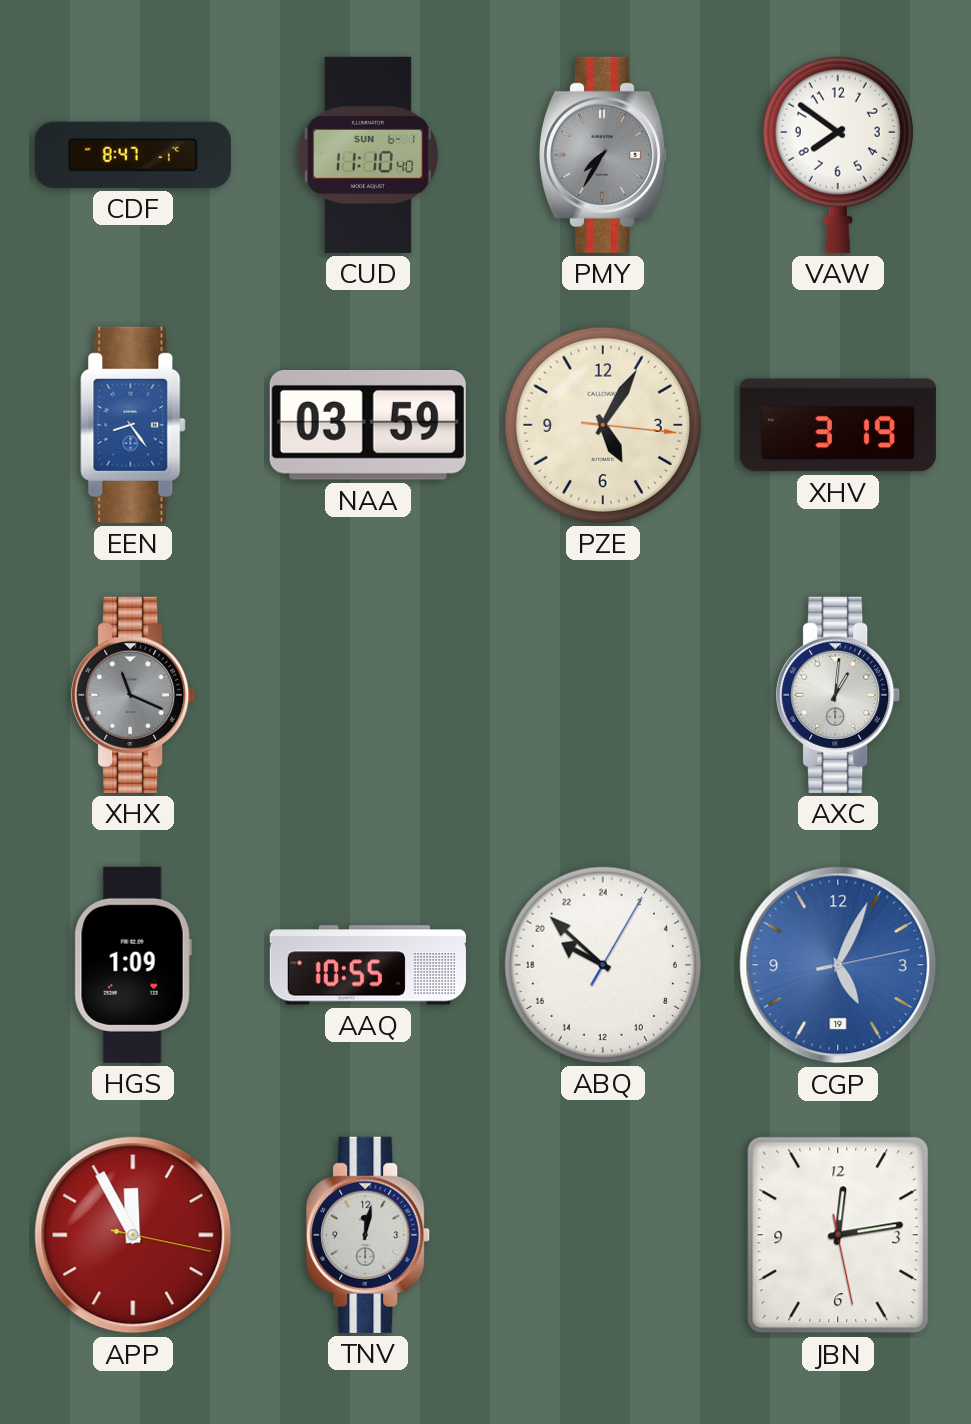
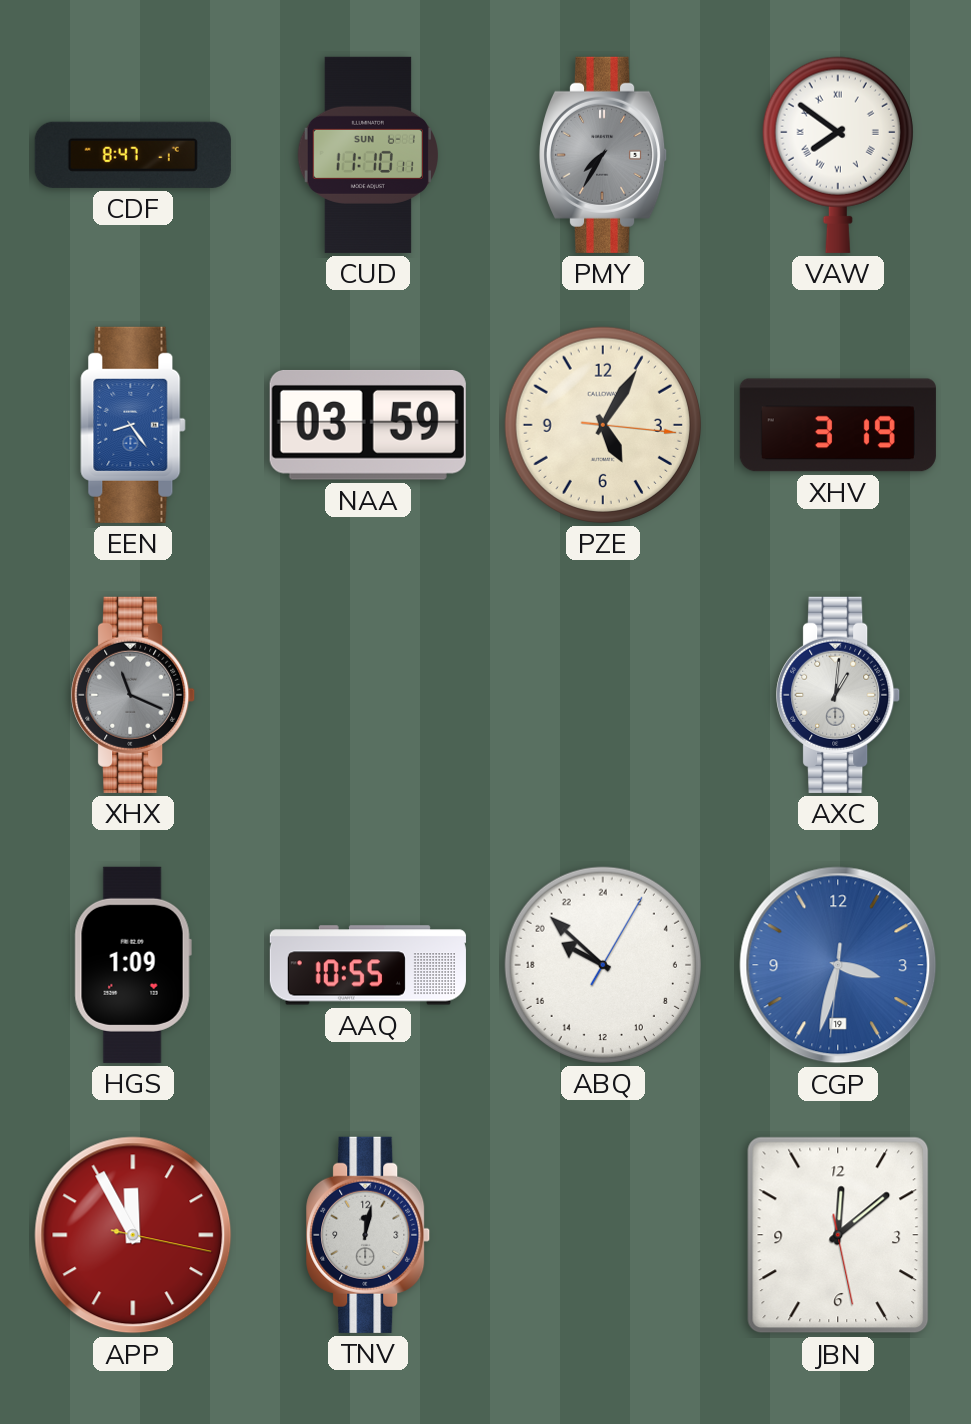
CUD: 11:10:40 -> 11:10:11
VAW numerals: Arabic -> Roman
CGP: 5:04 -> 3:32
JBN: 12:13 -> 12:08
